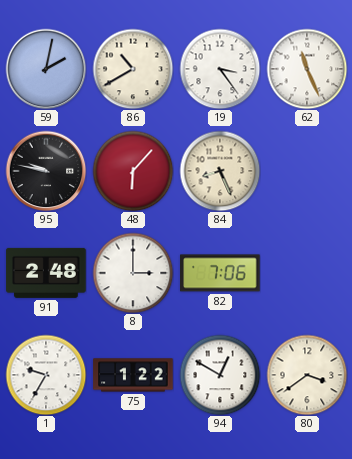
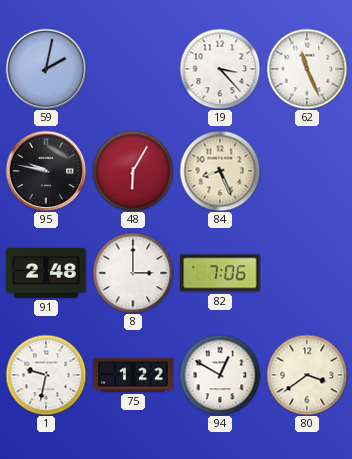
86: 10:40 -> none
19: 3:24 -> 3:23
48: 6:07 -> 6:05
1: 9:35 -> 9:32
